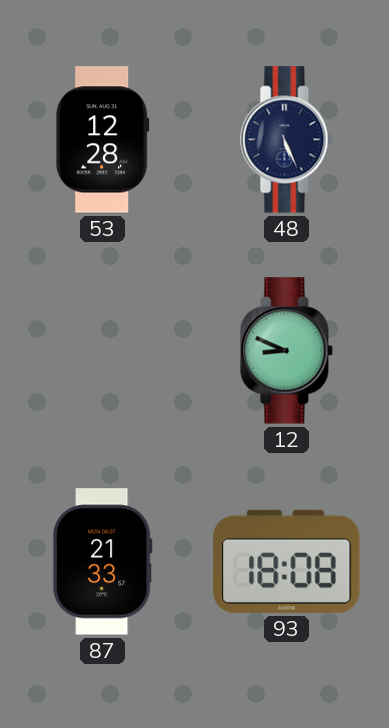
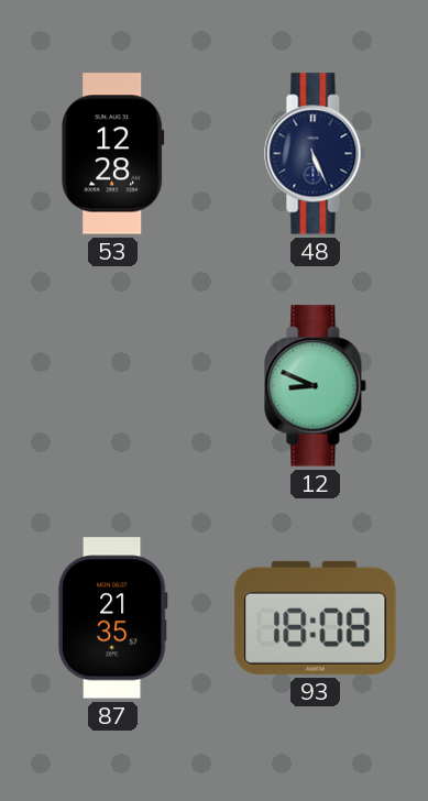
87: 21:33 -> 21:35
